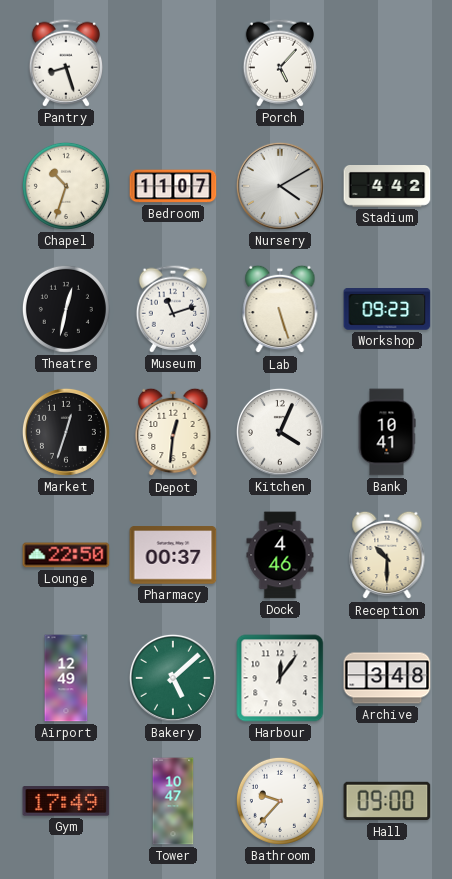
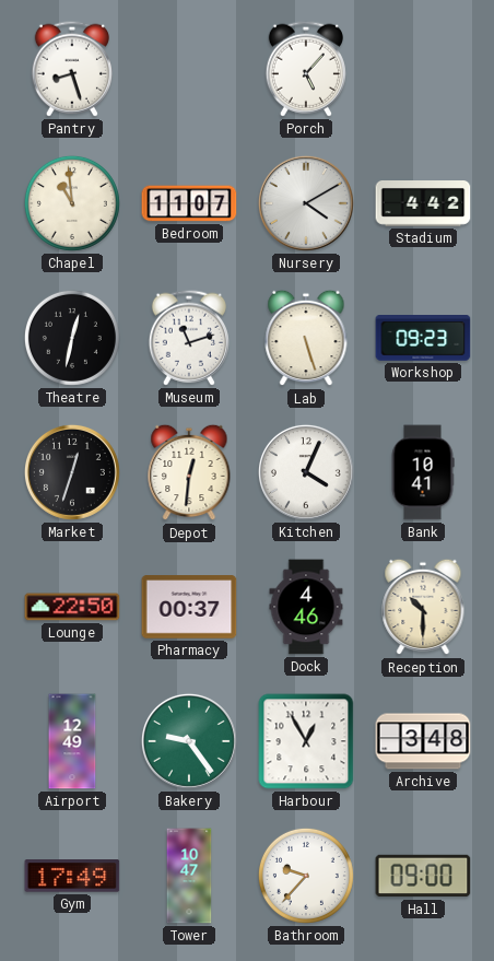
Chapel: 10:33 -> 10:59
Bakery: 5:08 -> 9:24
Harbour: 12:06 -> 12:55
